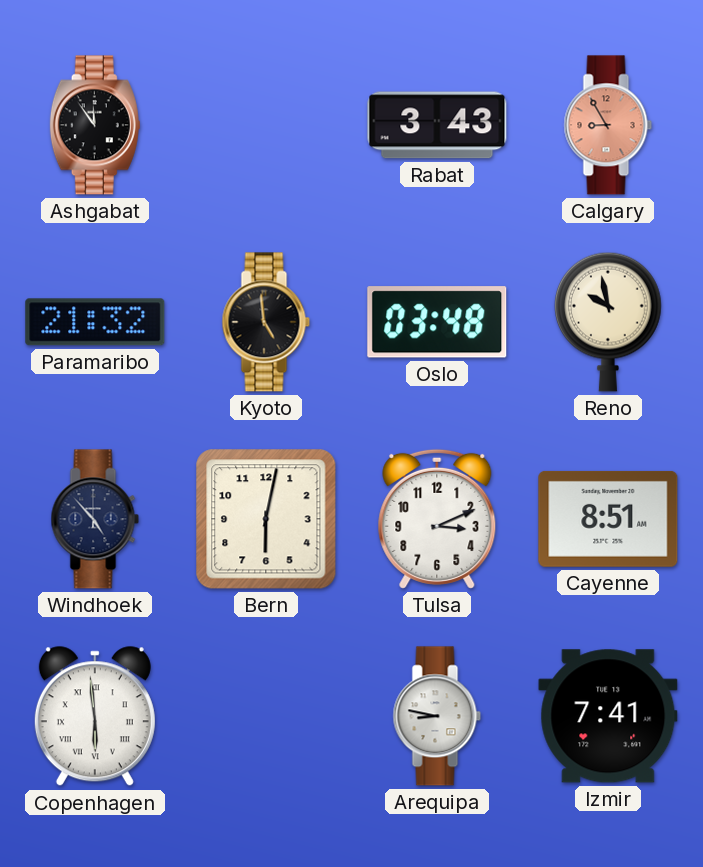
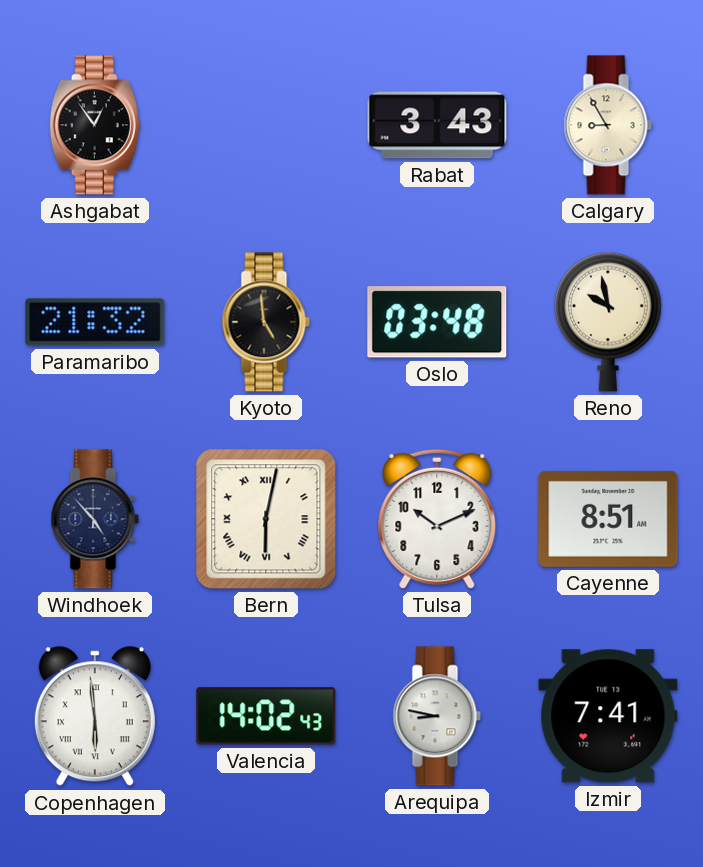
Ashgabat: 11:54 -> 12:54
Calgary dial: salmon -> cream
Bern numerals: Arabic -> Roman
Tulsa: 3:11 -> 10:11
Valencia: none -> 14:02
